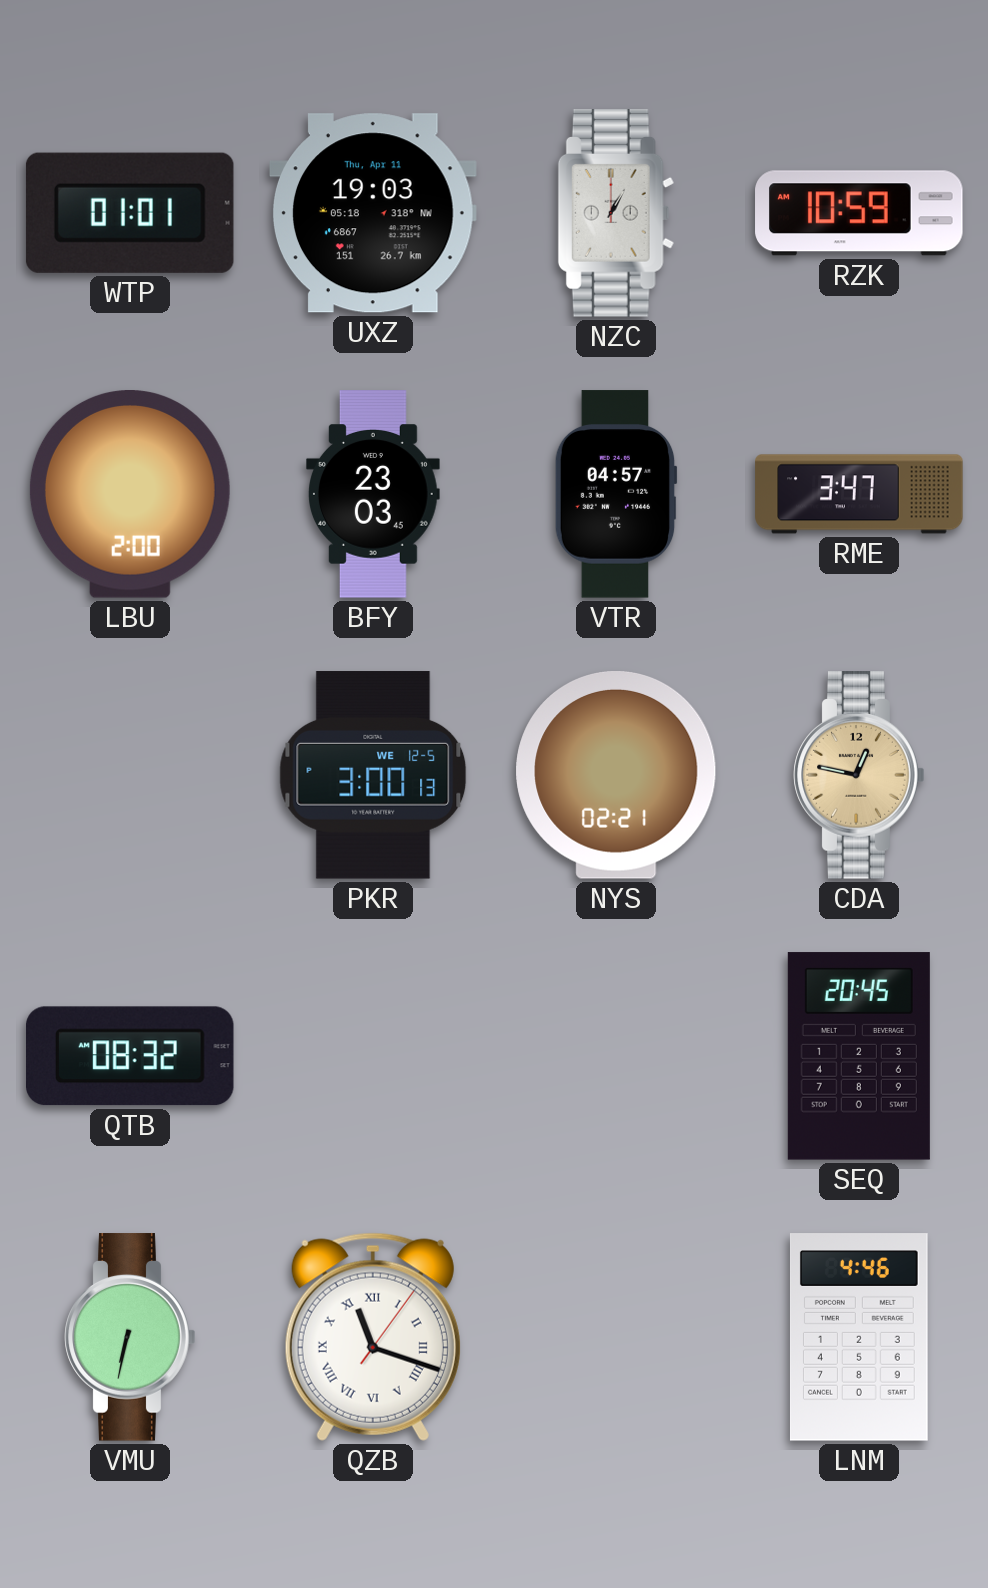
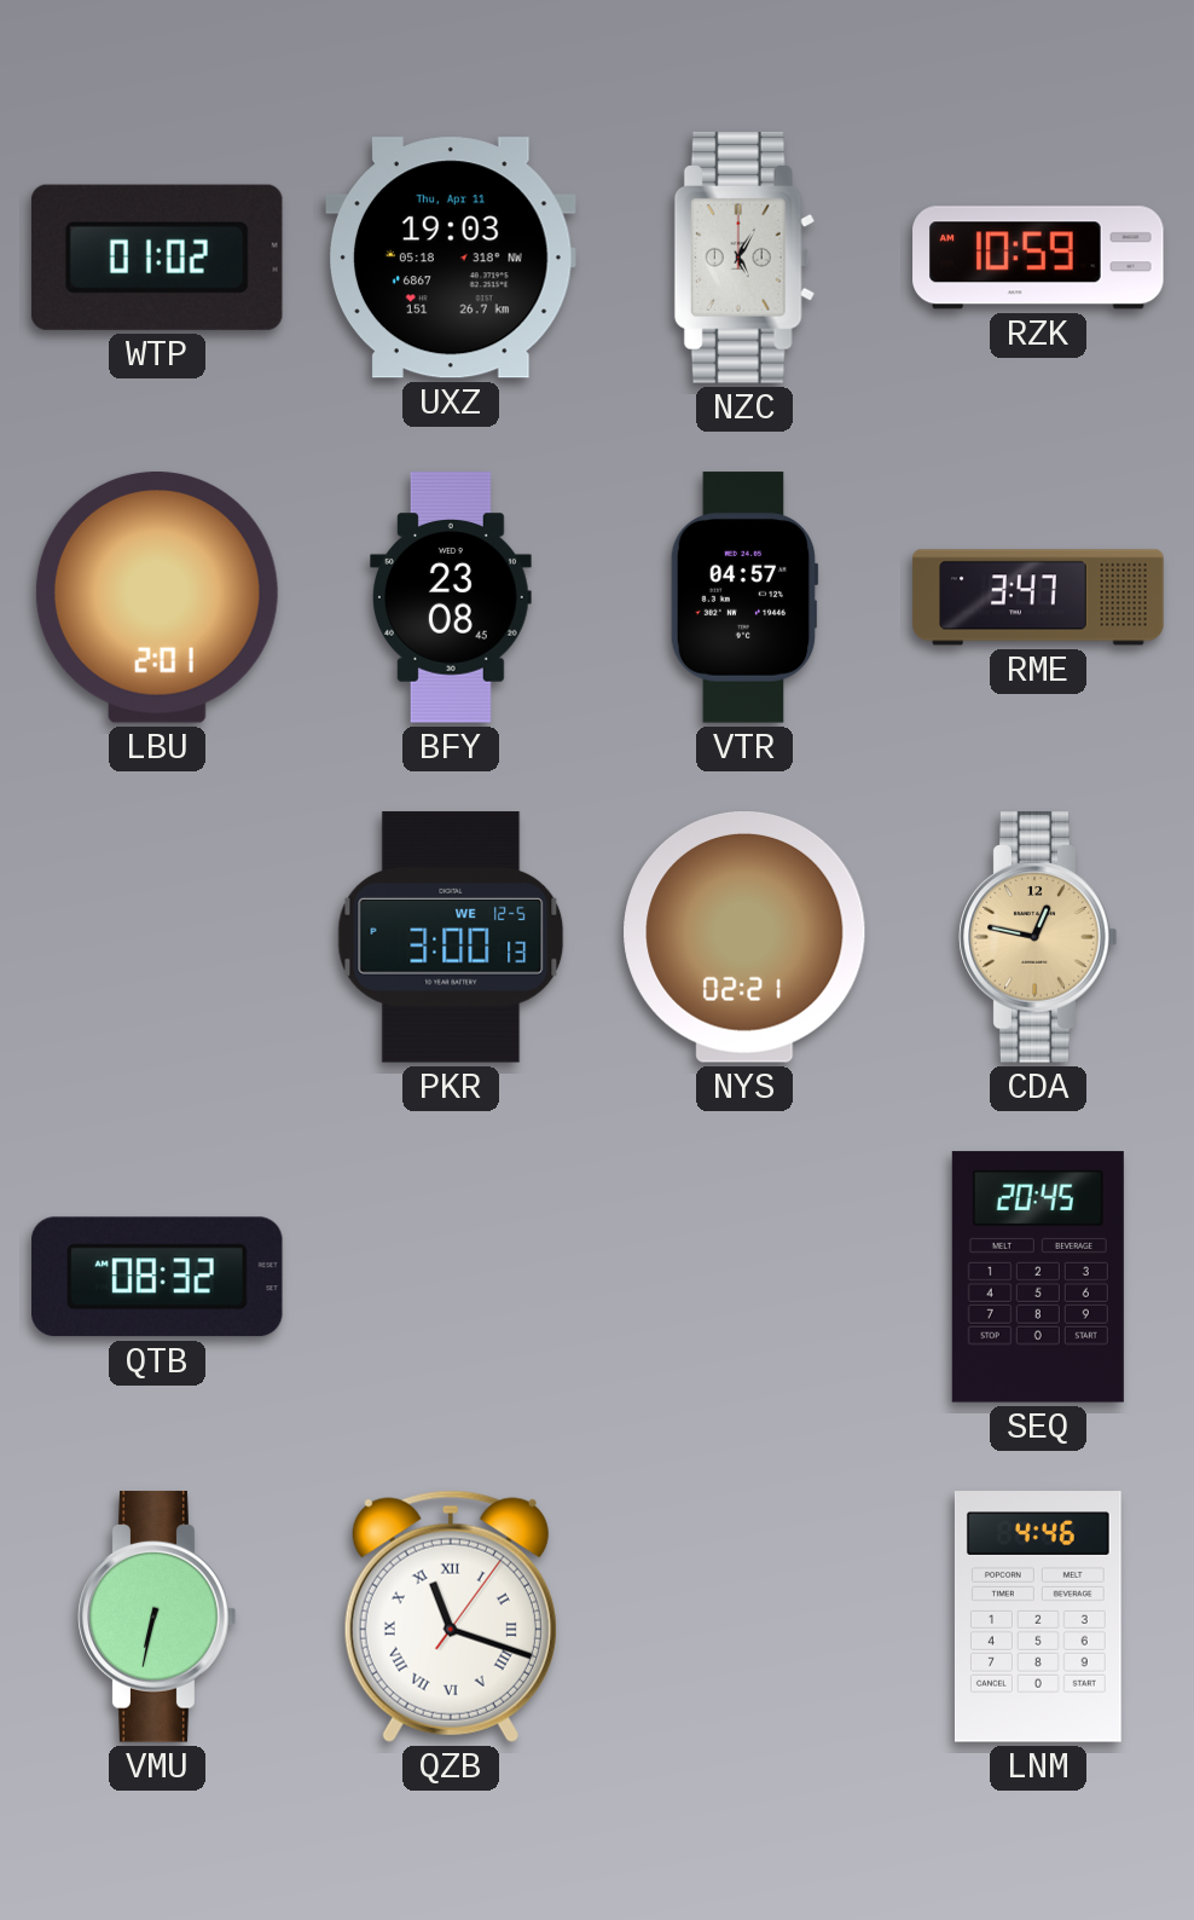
WTP: 01:01 -> 01:02
NZC: 1:05 -> 5:05
LBU: 2:00 -> 2:01
BFY: 23:03 -> 23:08
